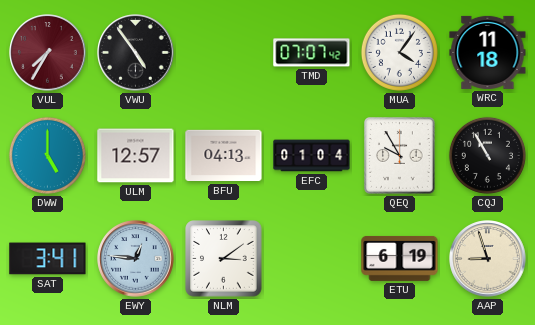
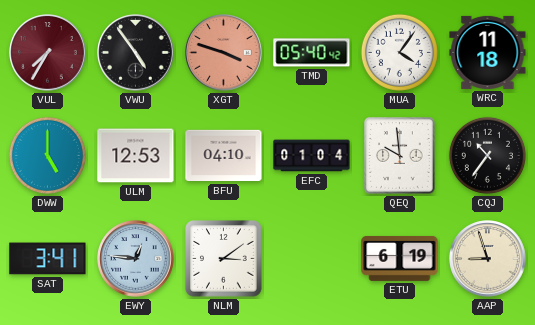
XGT: none -> 3:48
TMD: 07:07 -> 05:40
ULM: 12:57 -> 12:53
BFU: 04:13 -> 04:10
QEQ: 9:55 -> 9:59
CQJ: 10:55 -> 10:36
